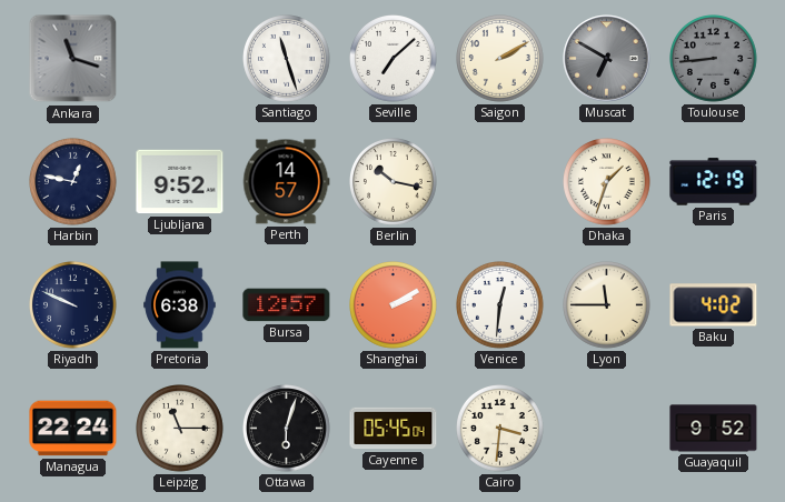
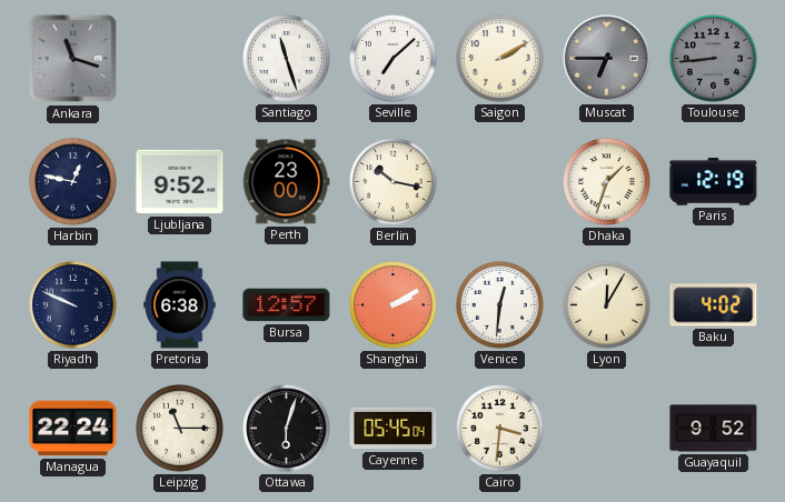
Muscat: 6:50 -> 6:45
Perth: 14:57 -> 23:00
Lyon: 11:45 -> 12:05
